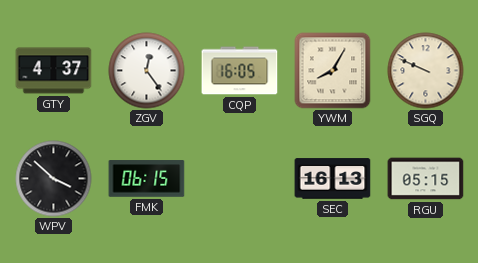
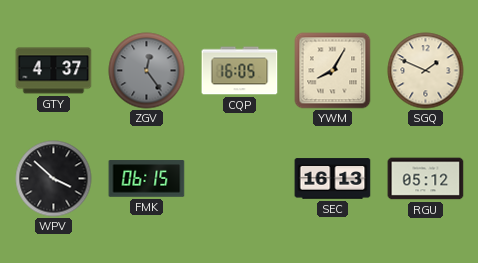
ZGV dial: white -> grey
SGQ: 9:49 -> 1:49
RGU: 05:15 -> 05:12
